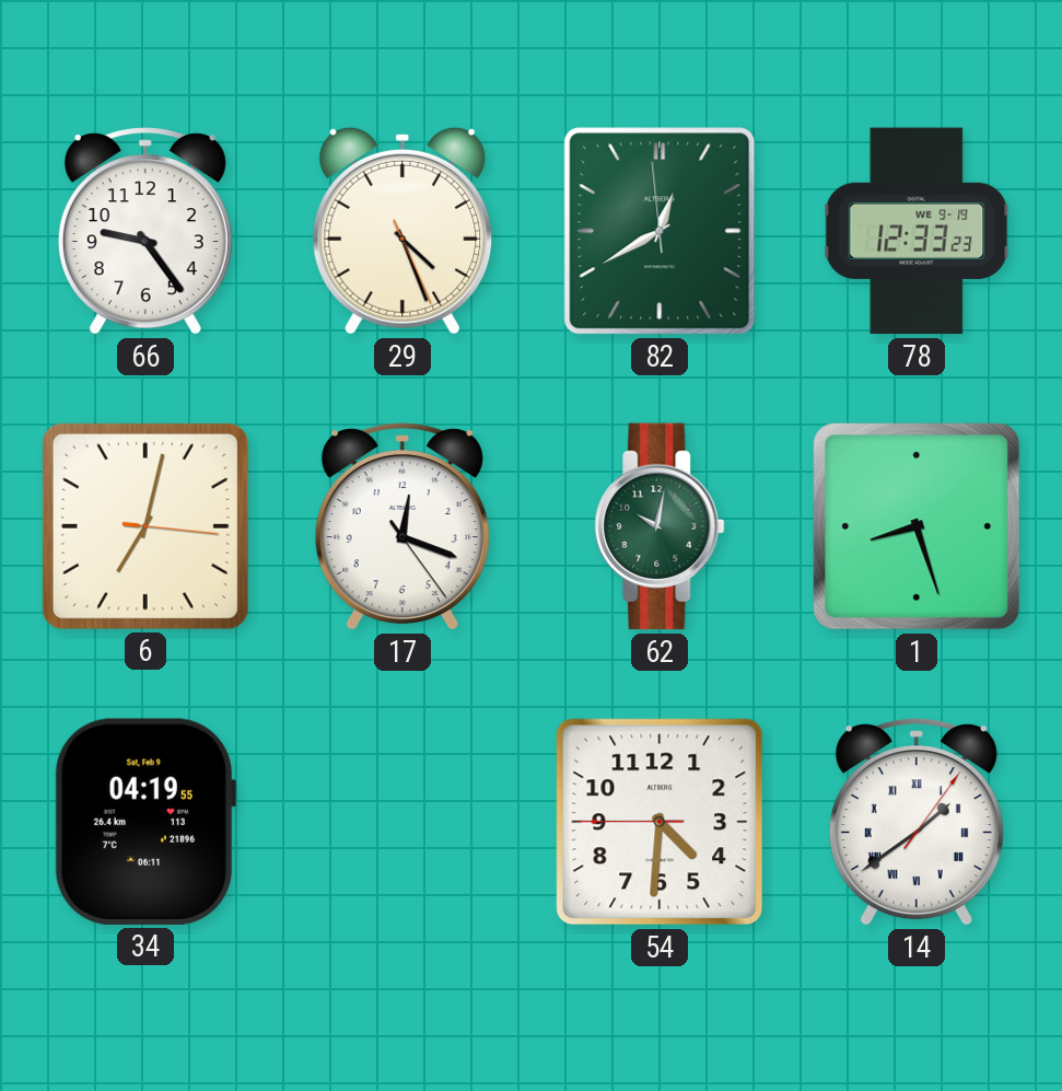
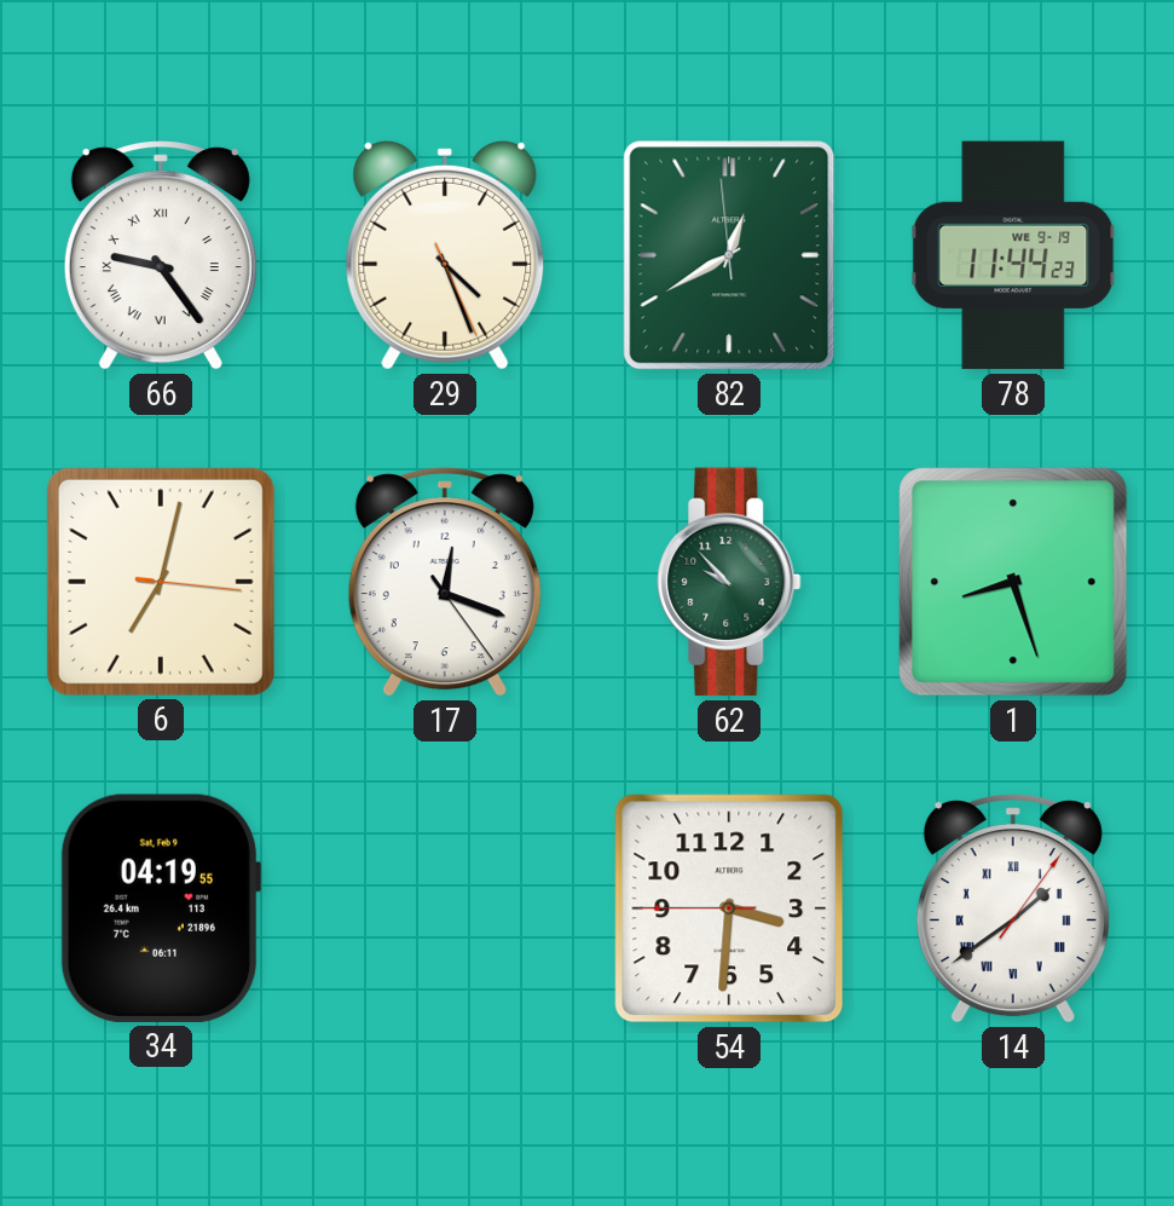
66 numerals: Arabic -> Roman
78: 12:33 -> 11:44
62: 10:02 -> 9:53
54: 4:30 -> 3:30
